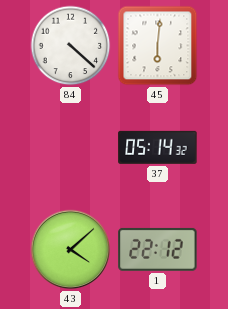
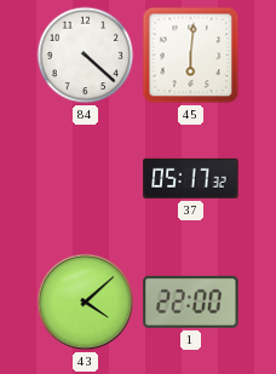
37: 05:14 -> 05:17
1: 22:12 -> 22:00
